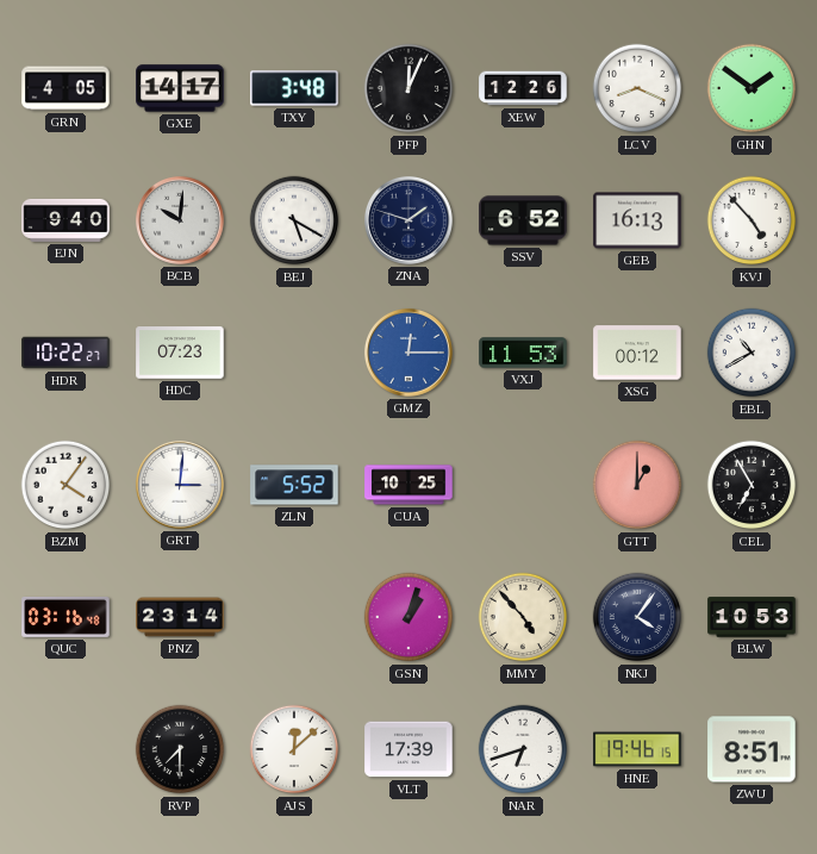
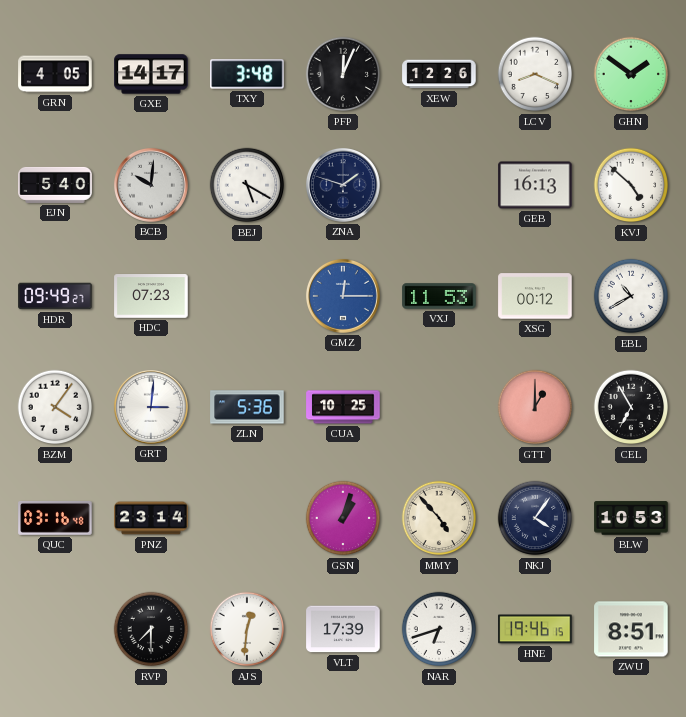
EJN: 9:40 -> 5:40
SSV: 6:52 -> none
KVJ: 4:53 -> 4:52
HDR: 10:22 -> 09:49
ZLN: 5:52 -> 5:36
AJS: 12:08 -> 12:31
